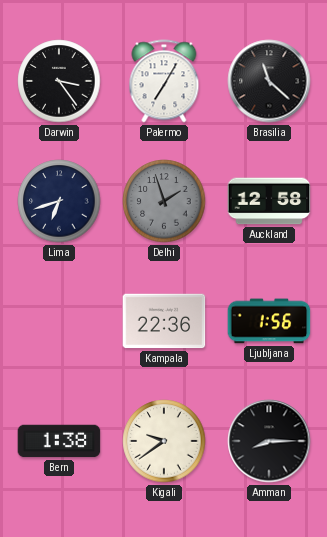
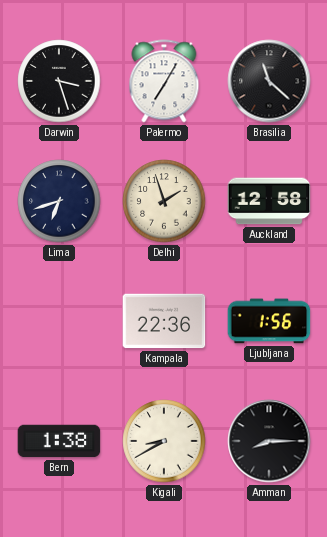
Darwin: 3:24 -> 3:27
Delhi dial: grey -> cream
Kigali: 9:39 -> 8:40
